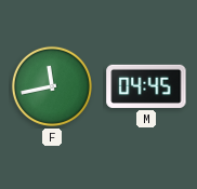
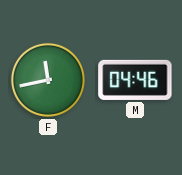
M: 04:45 -> 04:46
